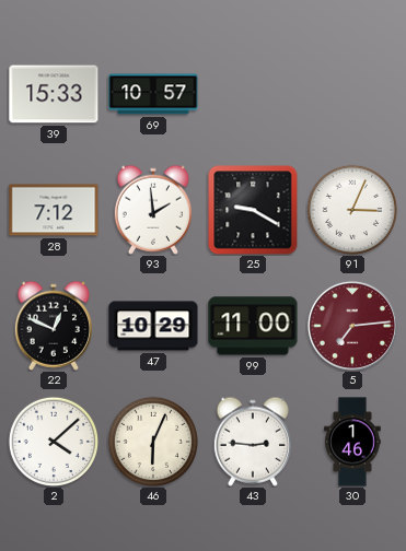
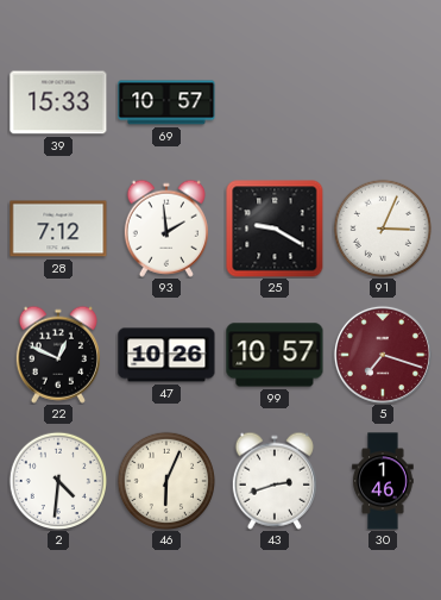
47: 10:29 -> 10:26
99: 11:00 -> 10:57
5: 7:14 -> 7:18
2: 4:08 -> 4:31
43: 2:46 -> 2:42
